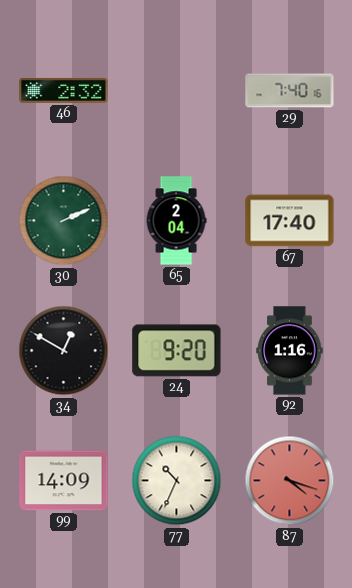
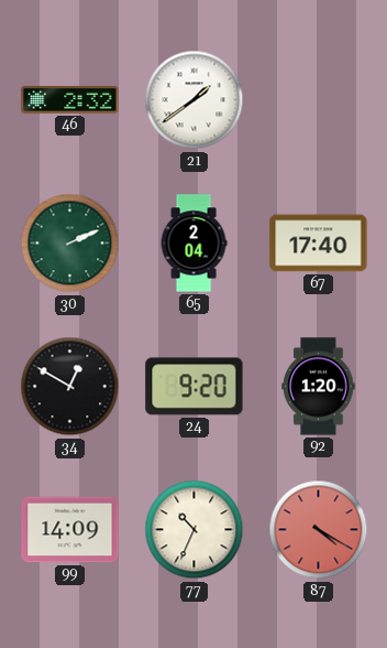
21: none -> 1:39
29: 7:40 -> none
92: 1:16 -> 1:20
87: 4:18 -> 4:20
